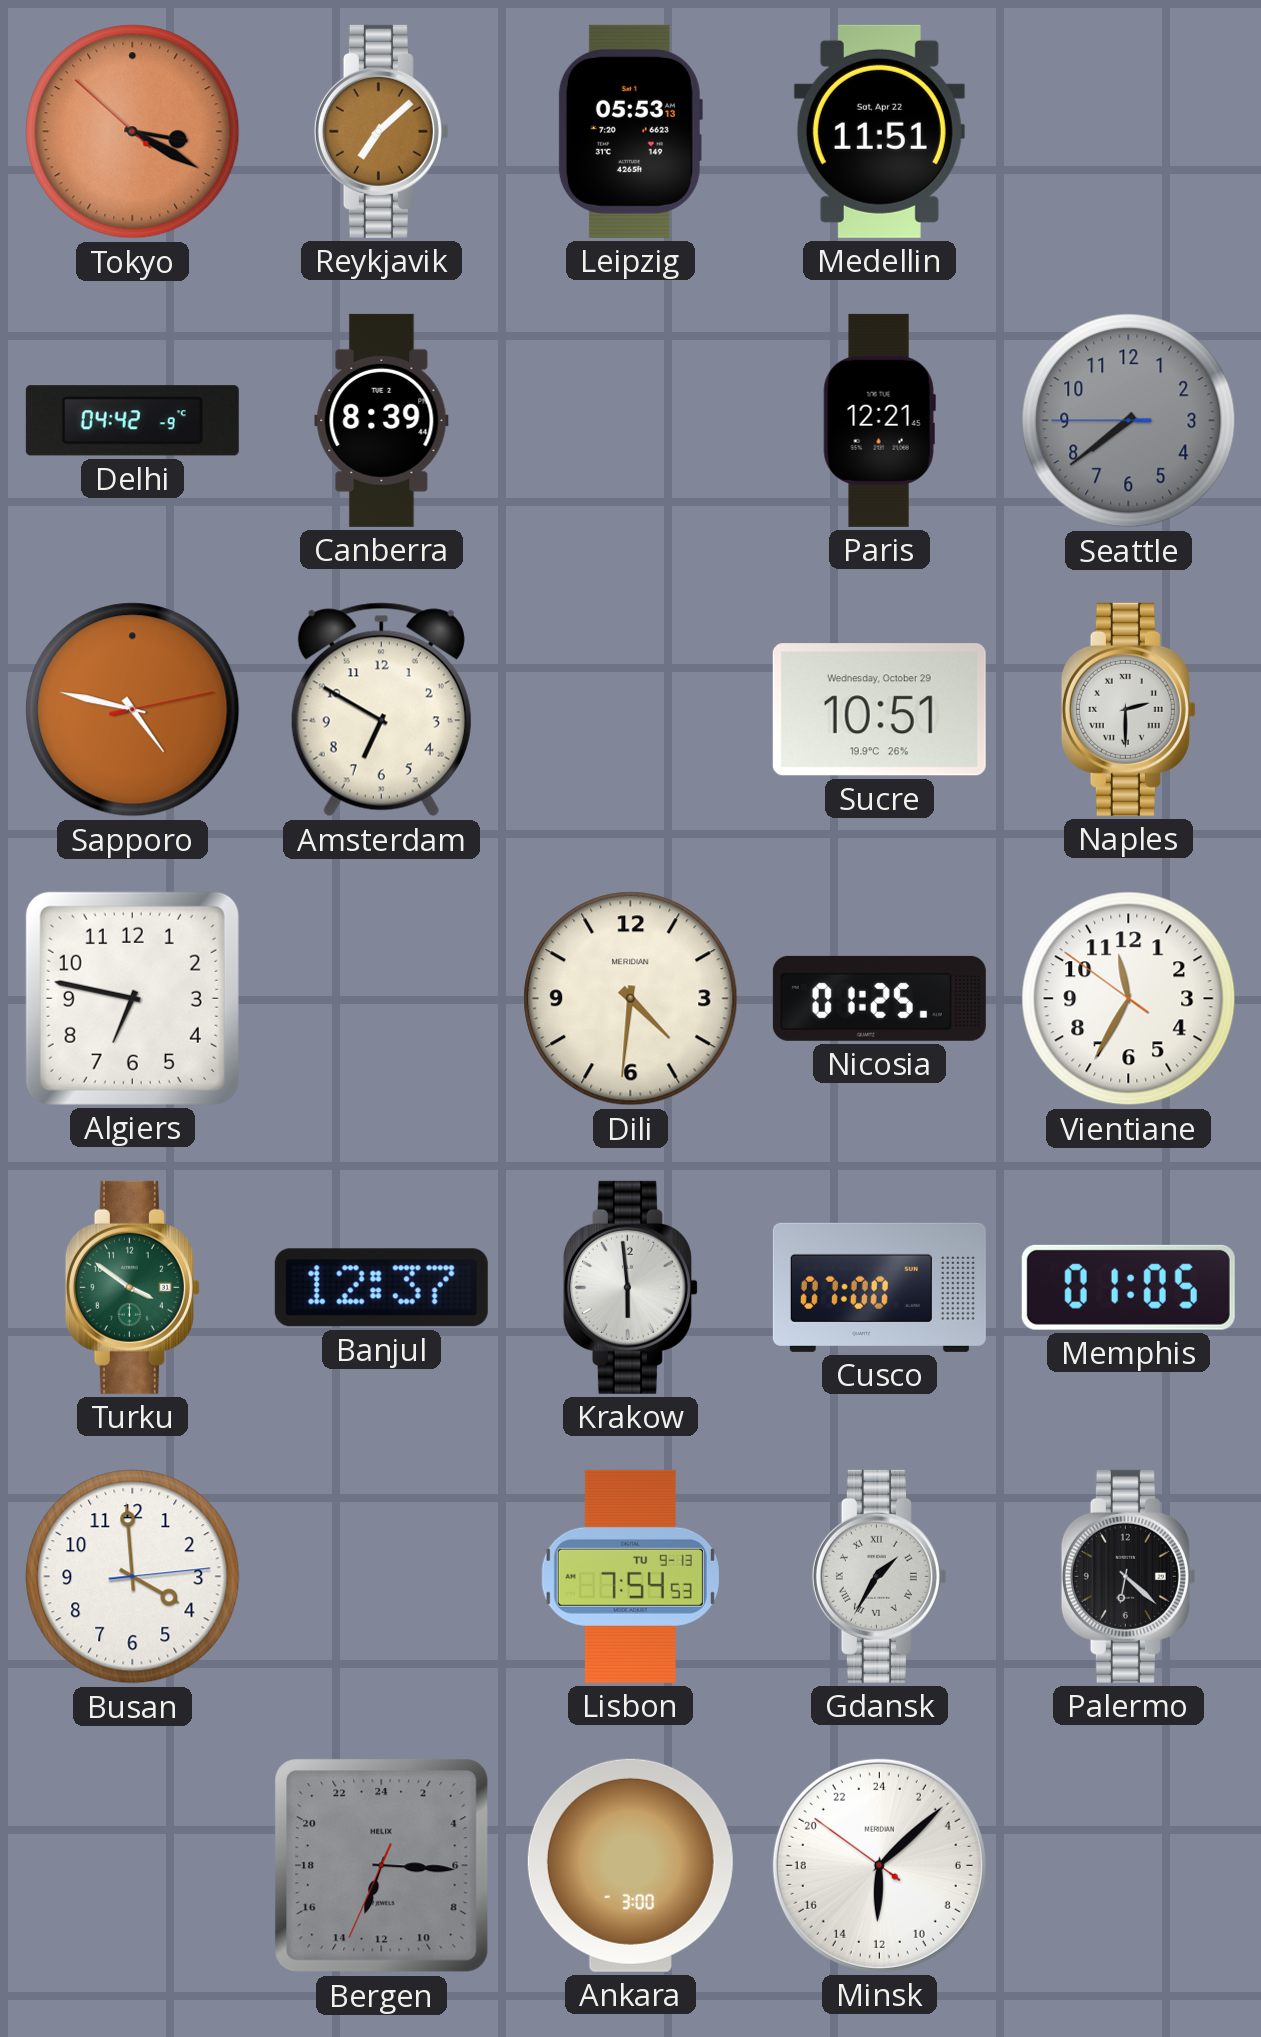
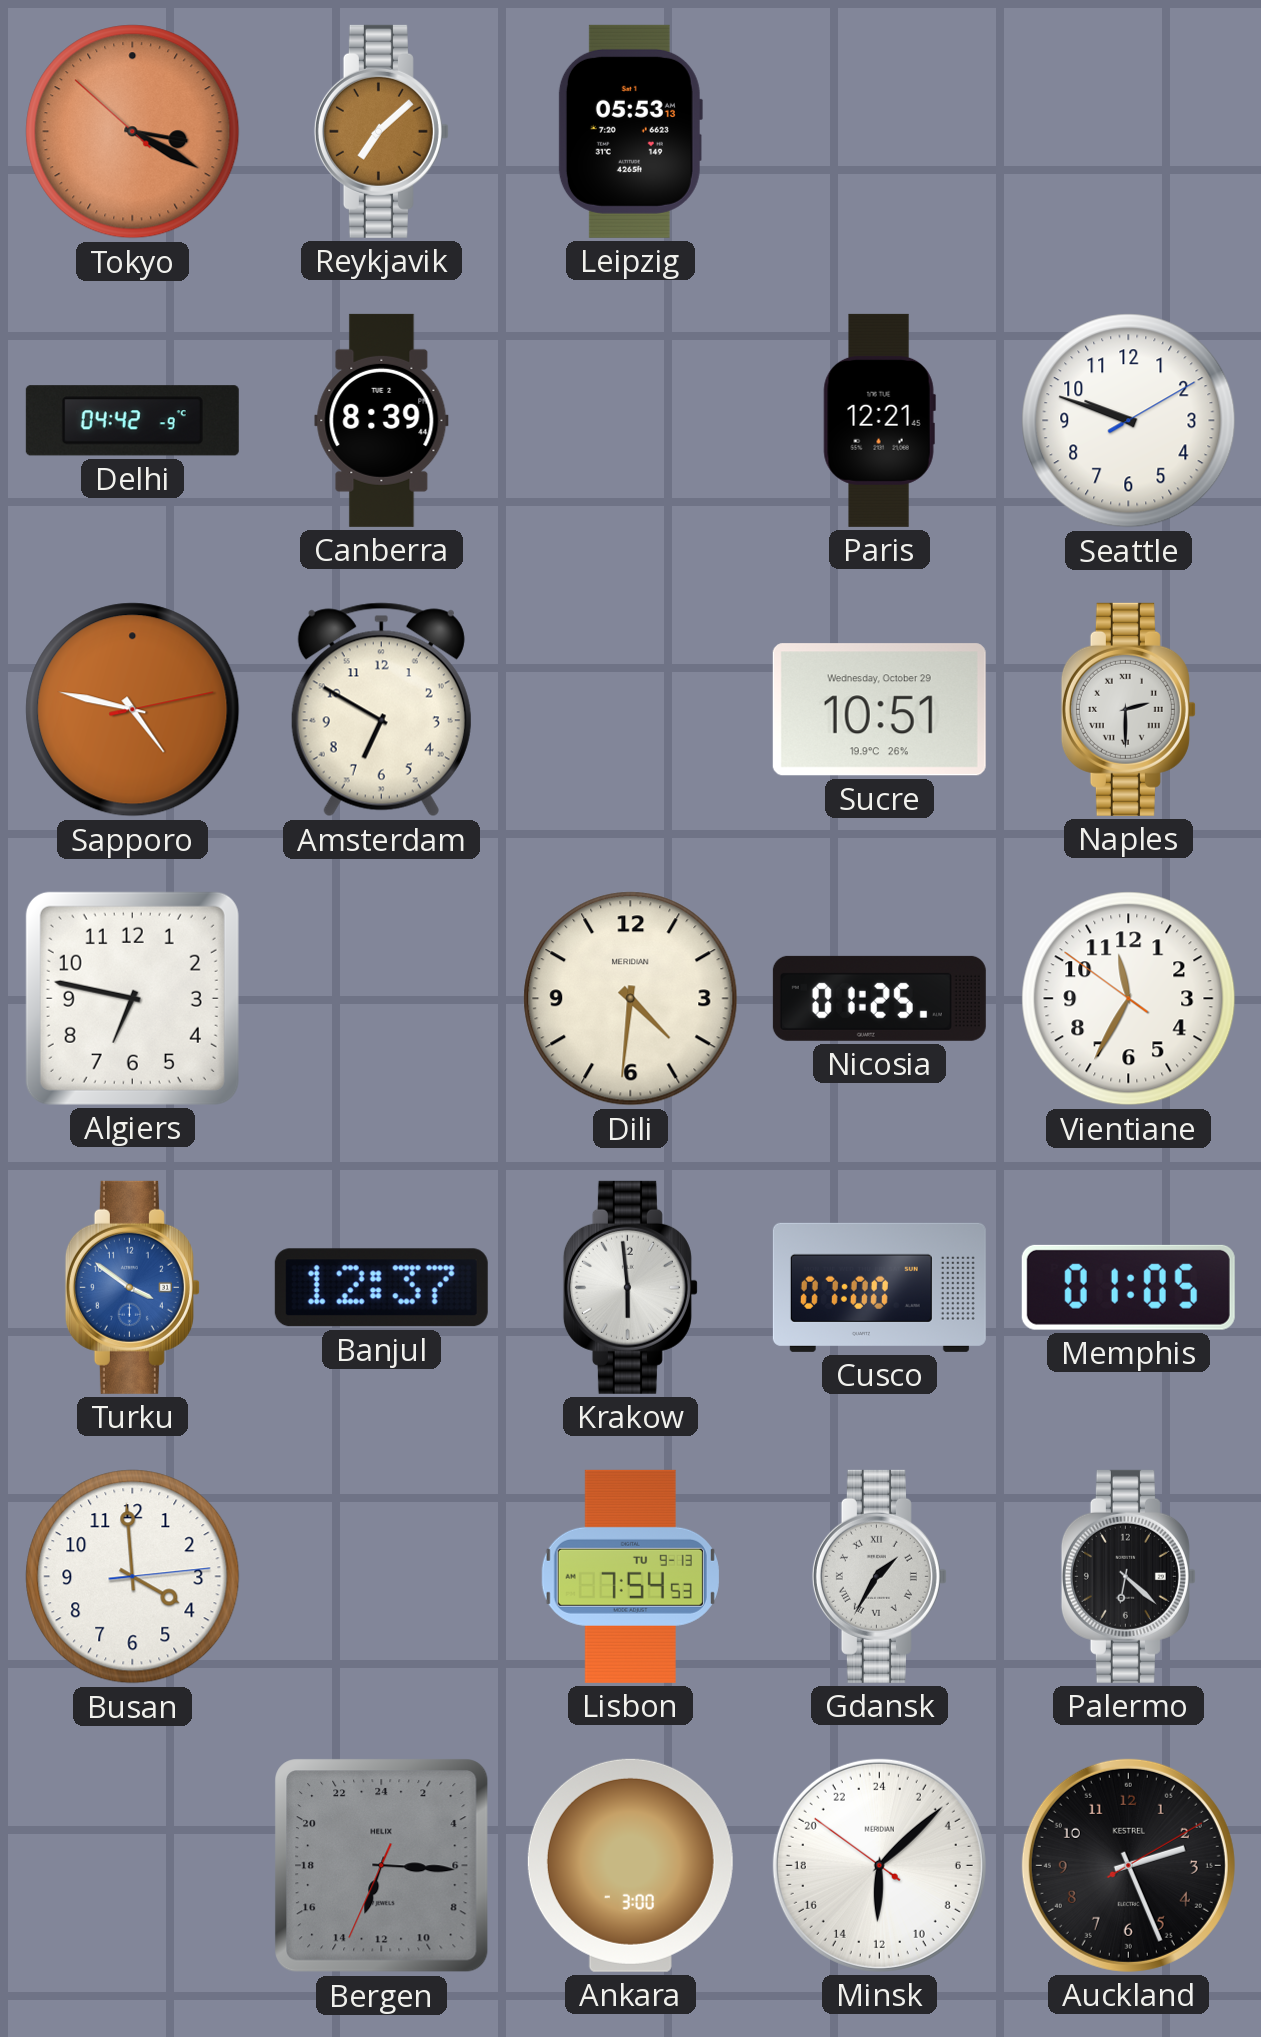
Medellin: 11:51 -> none
Seattle: 7:38 -> 9:48
Seattle dial: grey -> white
Turku dial: green -> blue
Auckland: none -> 2:26
